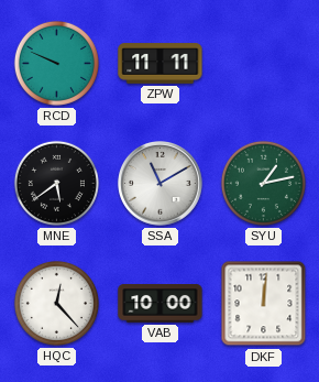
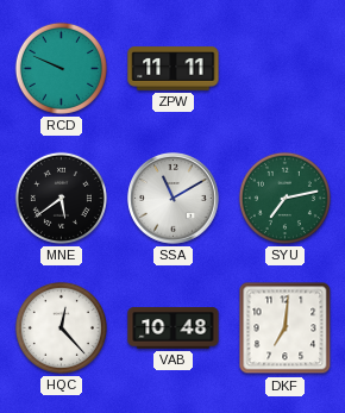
SYU: 1:13 -> 7:13
VAB: 10:00 -> 10:48
DKF: 12:01 -> 7:01
